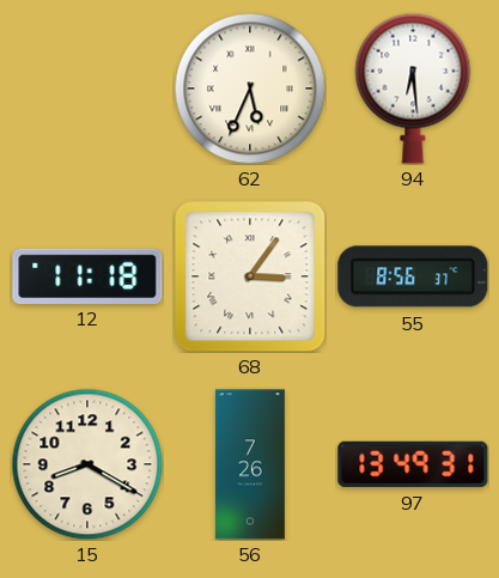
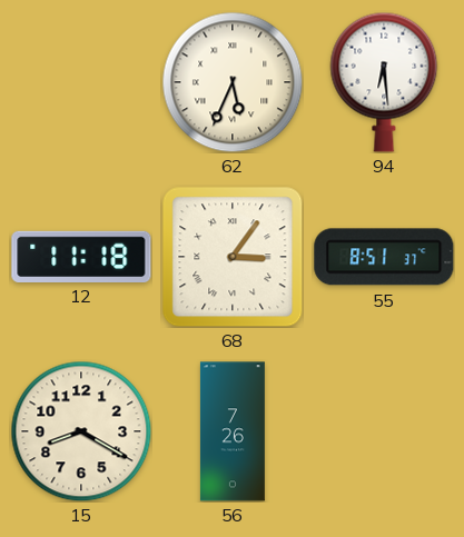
55: 8:56 -> 8:51
97: 13:49 -> none
